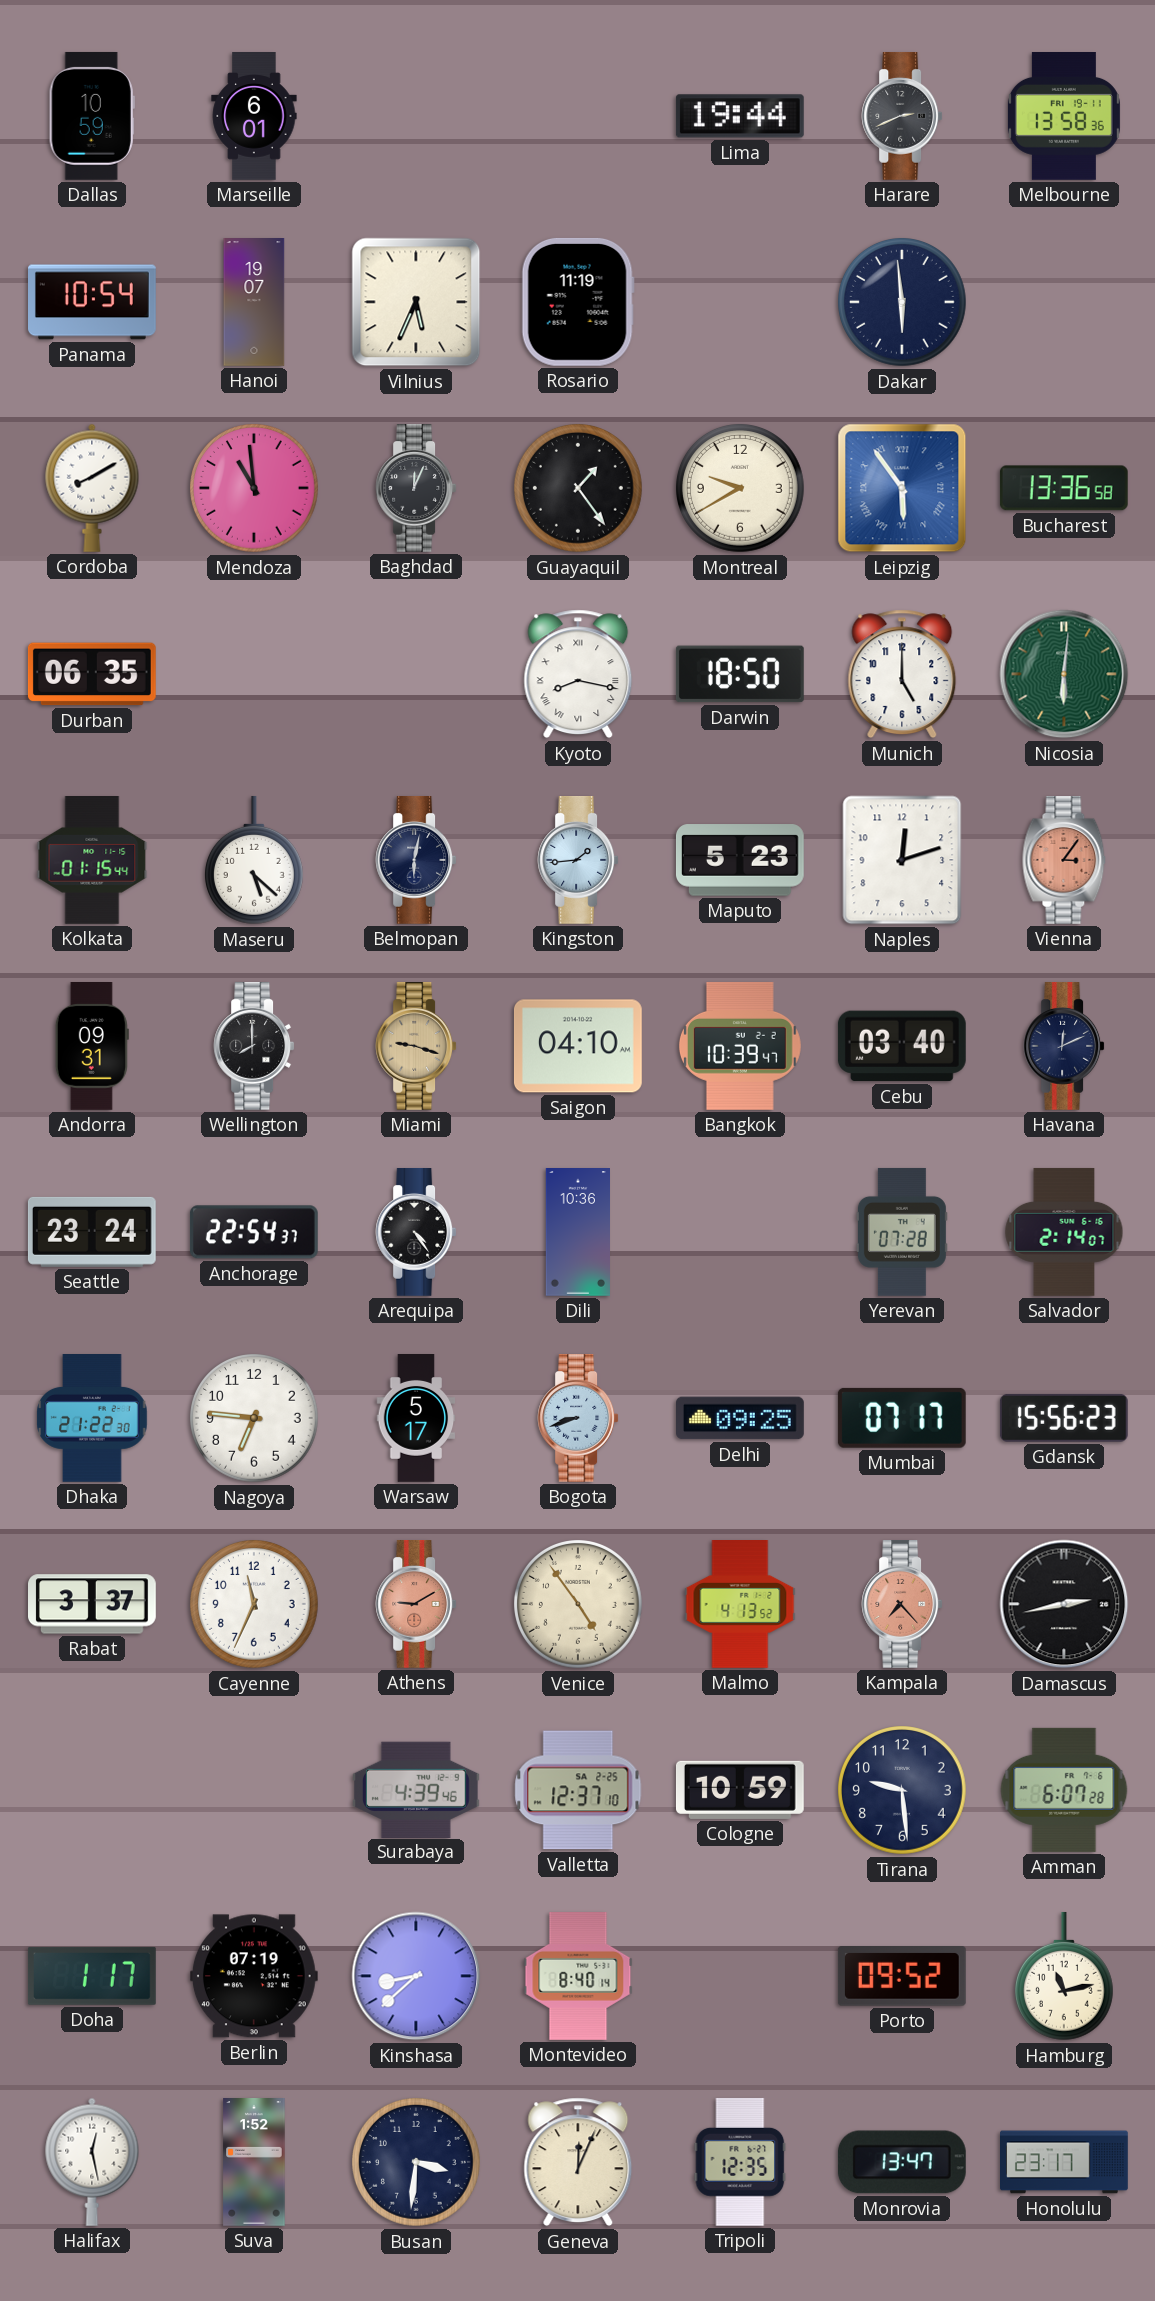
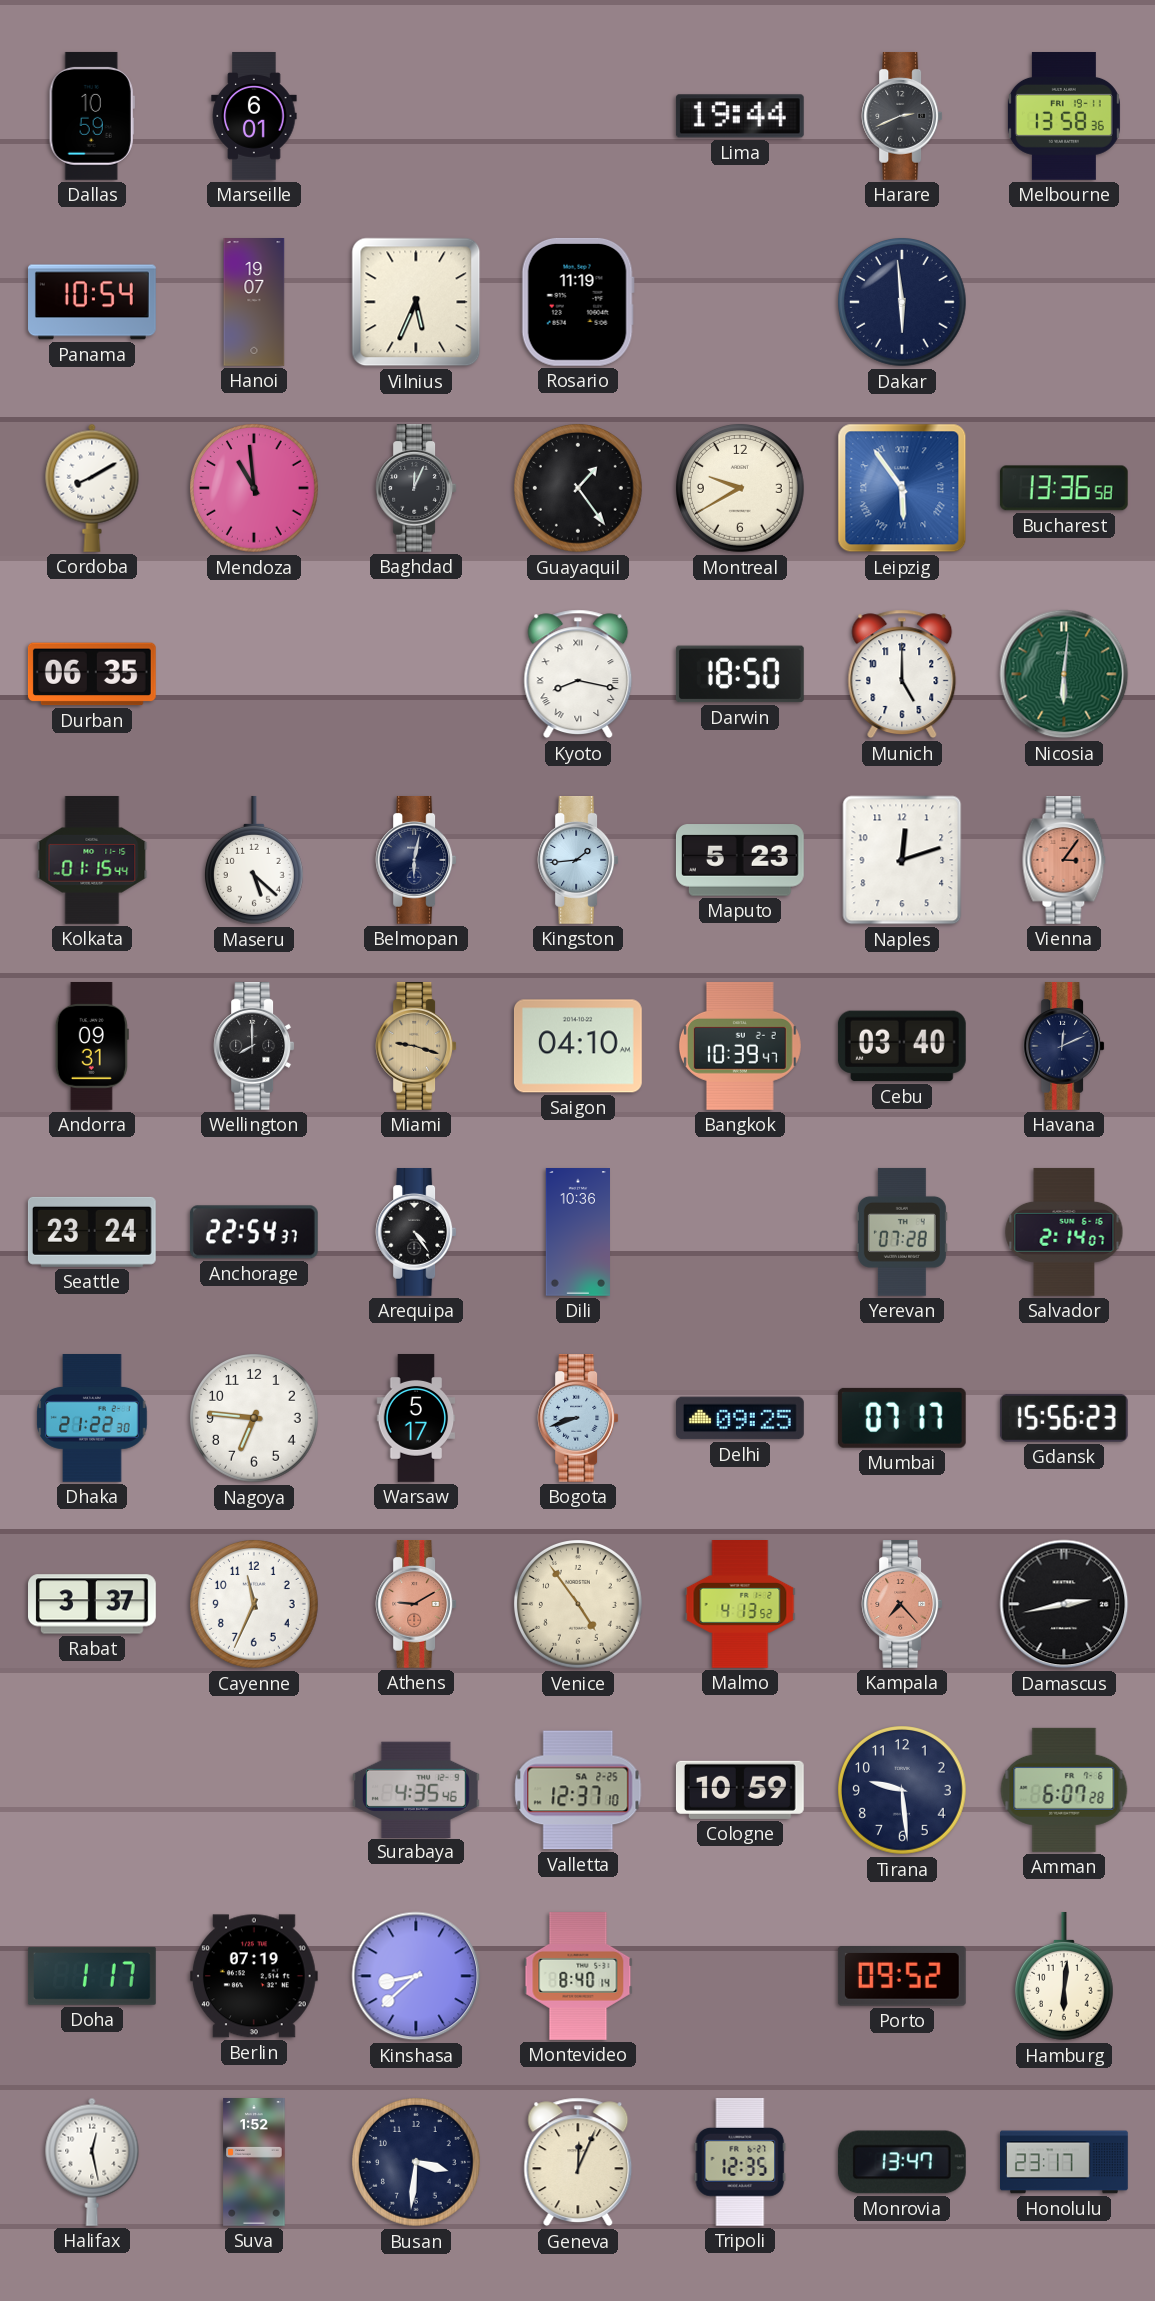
Surabaya: 4:39 -> 4:35
Hamburg: 11:13 -> 6:01
